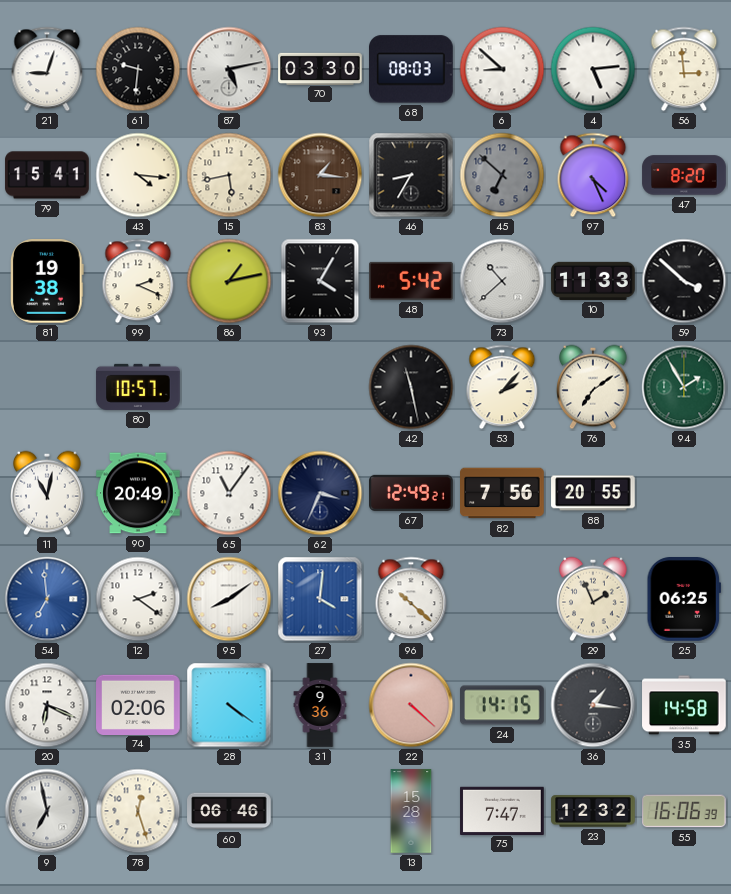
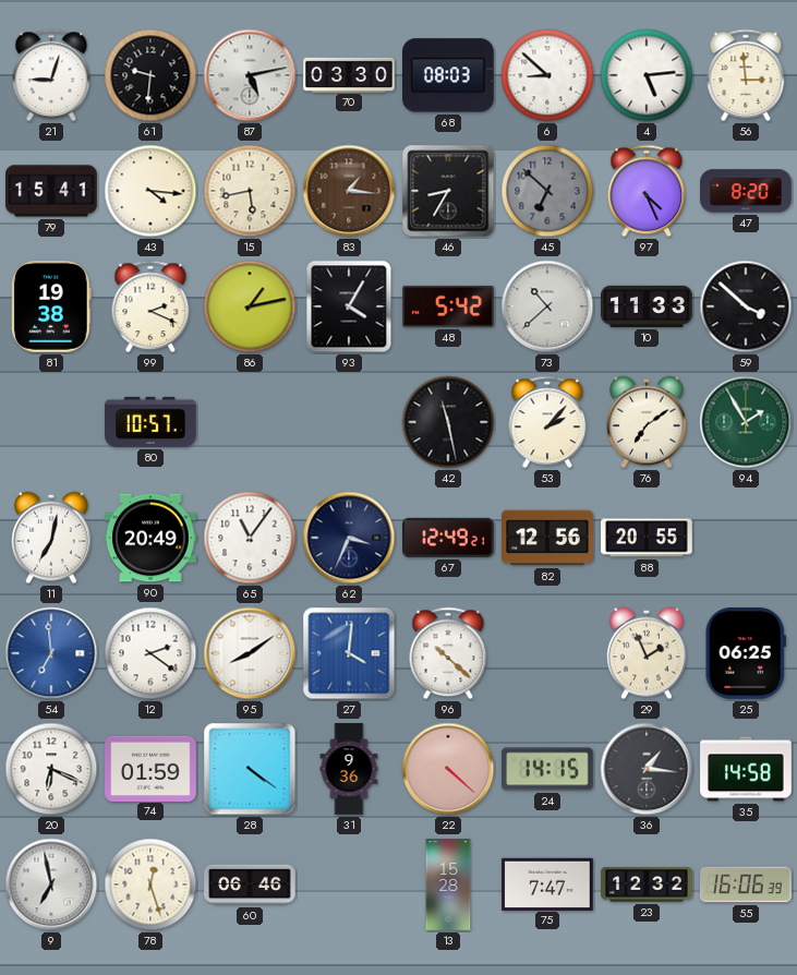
11: 11:02 -> 7:02
82: 7:56 -> 12:56
74: 02:06 -> 01:59
